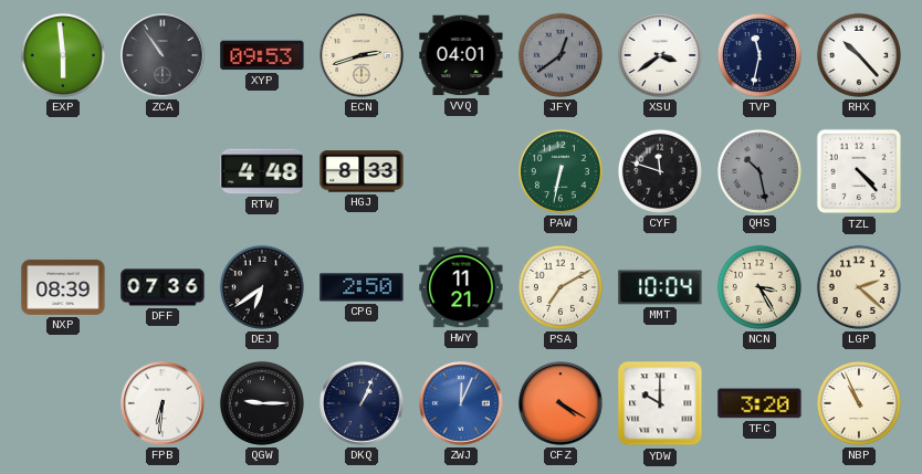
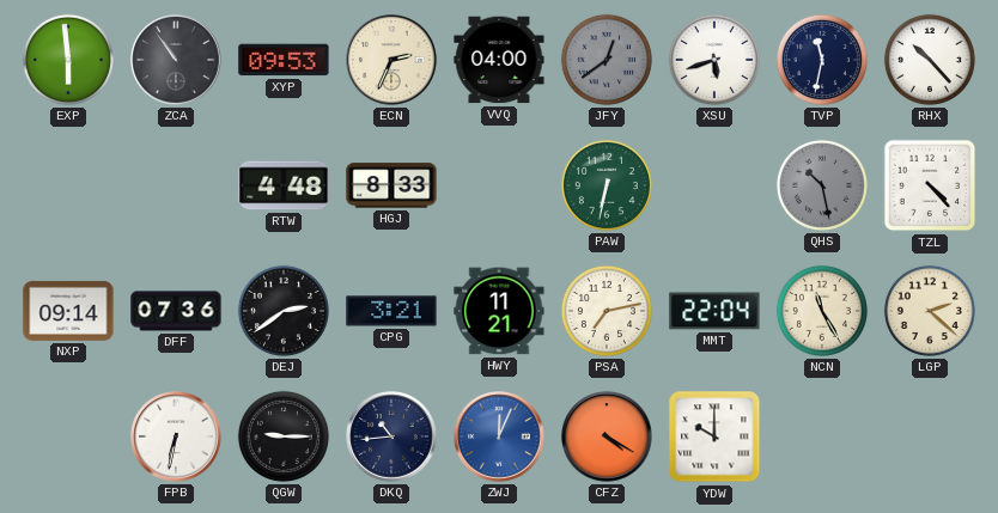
ECN: 2:42 -> 2:34
VVQ: 04:01 -> 04:00
XSU: 3:39 -> 5:42
CYF: 11:48 -> none
NXP: 08:39 -> 09:14
DEJ: 6:39 -> 2:39
CPG: 2:50 -> 3:21
PSA: 7:10 -> 7:13
MMT: 10:04 -> 22:04
NCN: 3:25 -> 11:25
FPB: 6:31 -> 6:32
DKQ: 1:04 -> 10:44
TFC: 3:20 -> none
NBP: 10:56 -> none
